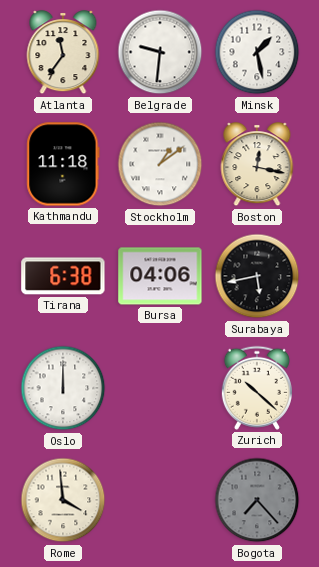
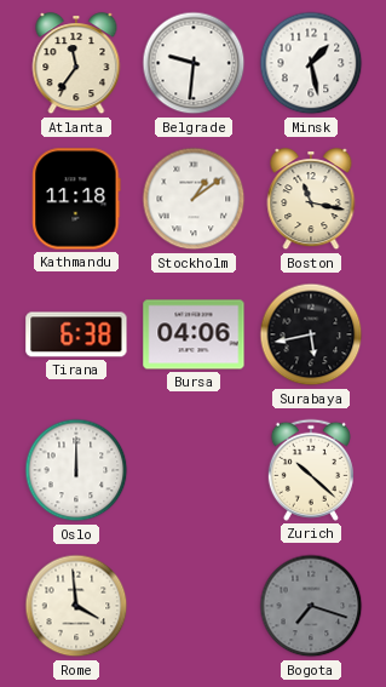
Boston: 12:17 -> 11:17
Bogota: 7:23 -> 7:18
